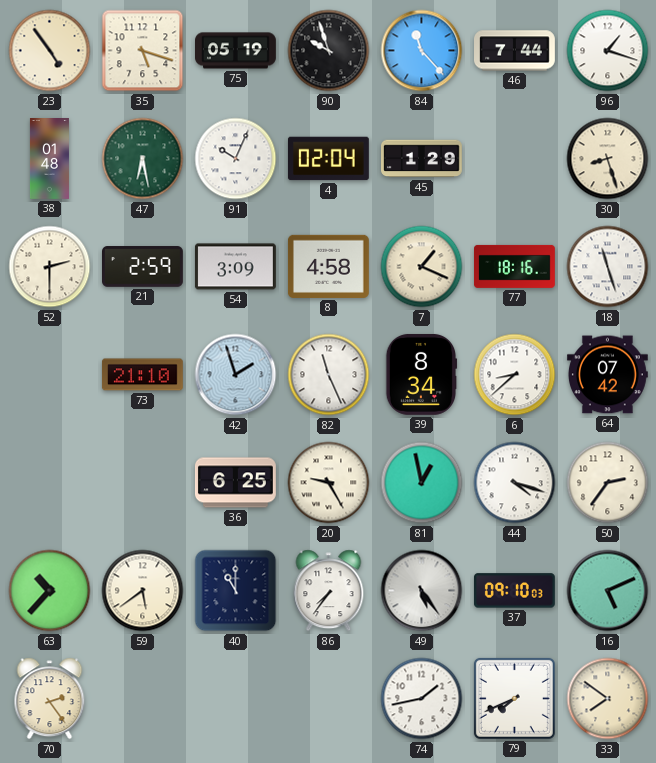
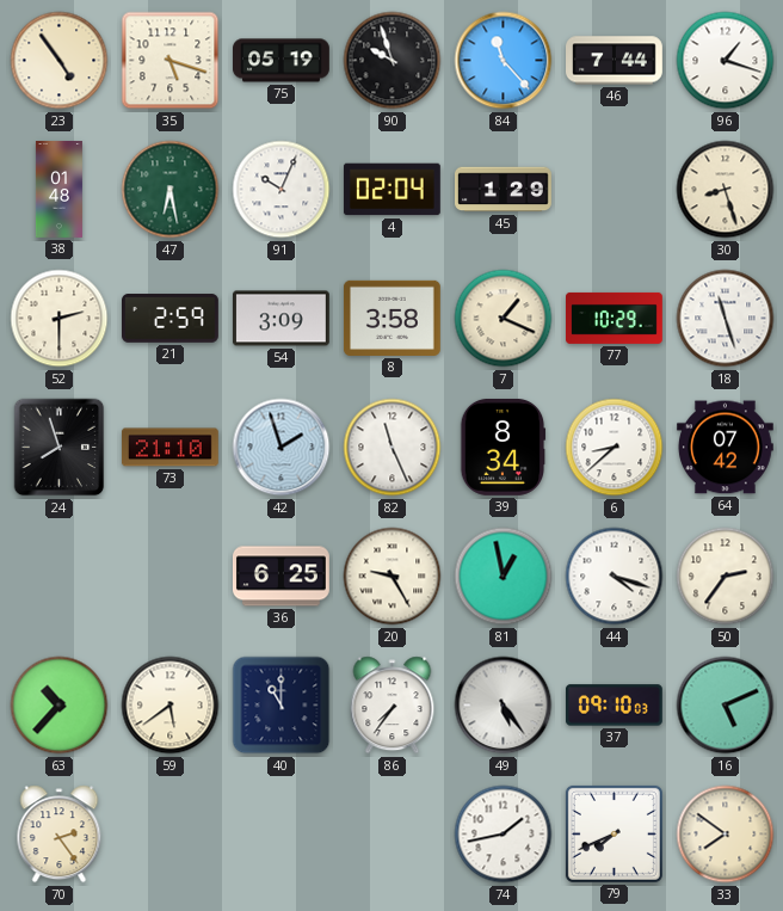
8: 4:58 -> 3:58
77: 18:16 -> 10:29
24: none -> 7:57
